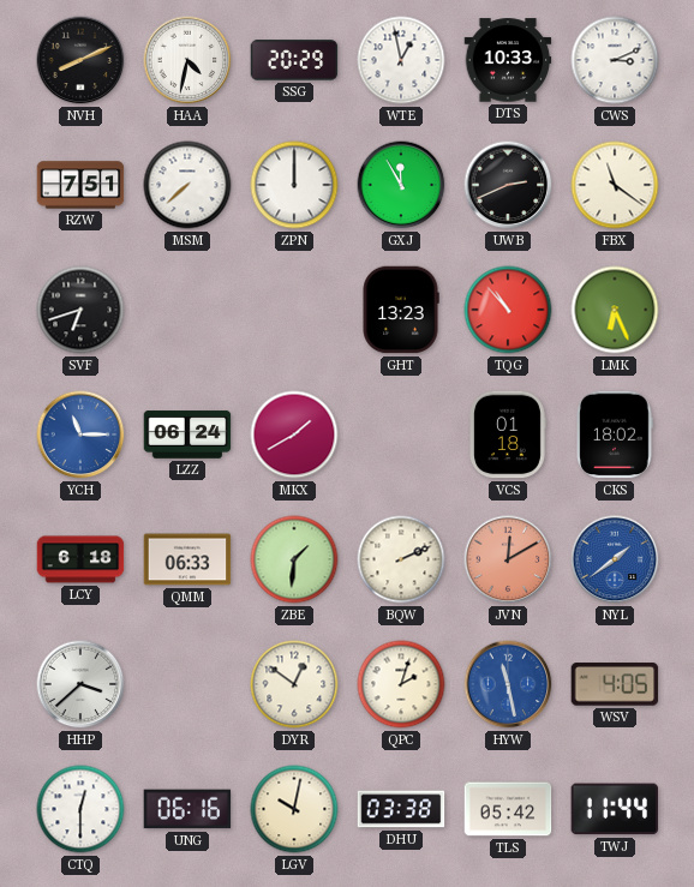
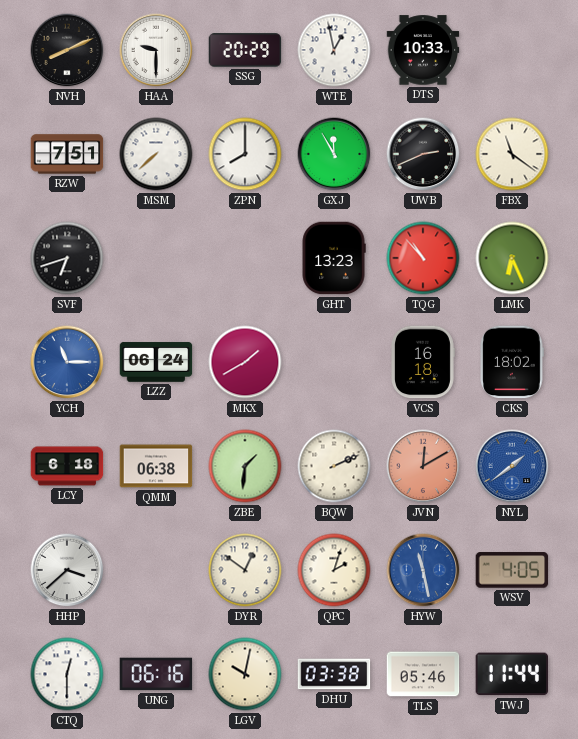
HAA: 4:32 -> 9:30
CWS: 3:11 -> none
ZPN: 12:00 -> 8:00
VCS: 01:18 -> 16:18
QMM: 06:33 -> 06:38
TLS: 05:42 -> 05:46
